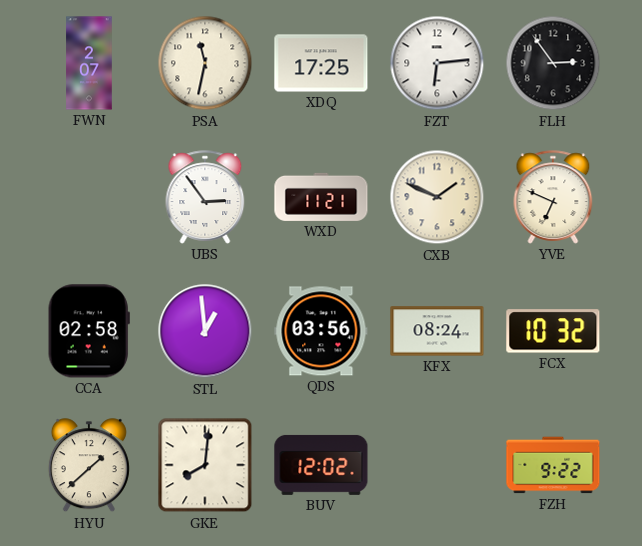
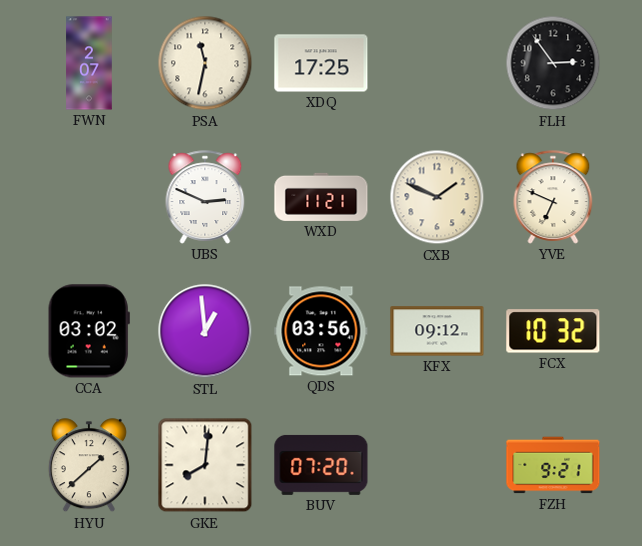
FZT: 6:14 -> none
UBS: 2:54 -> 2:49
CCA: 02:58 -> 03:02
KFX: 08:24 -> 09:12
BUV: 12:02 -> 07:20
FZH: 9:22 -> 9:21
